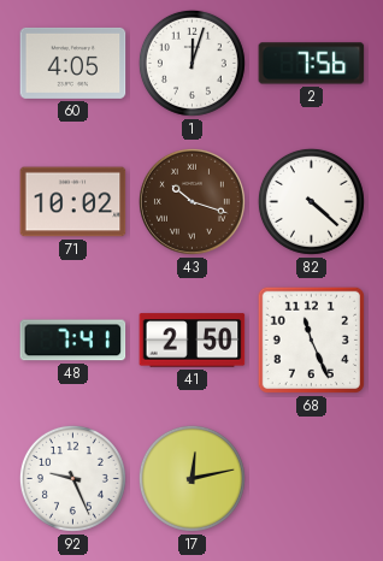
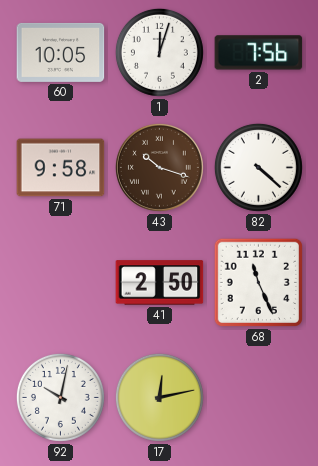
60: 4:05 -> 10:05
71: 10:02 -> 9:58
48: 7:41 -> none
92: 9:26 -> 10:02
